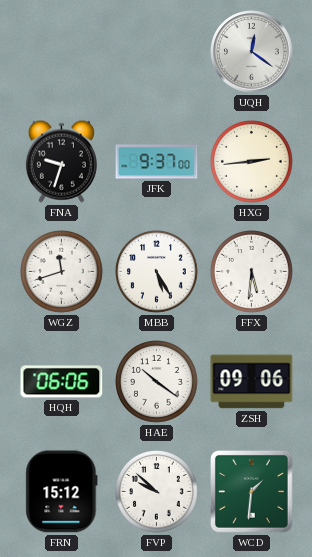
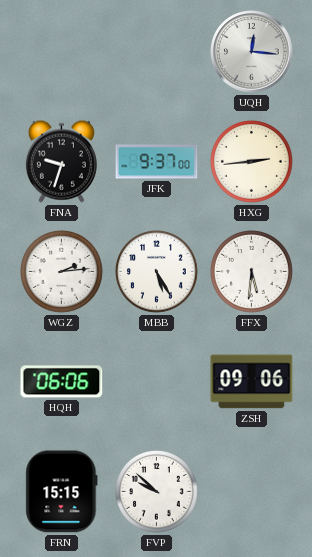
UQH: 12:21 -> 12:16
WGZ: 11:42 -> 2:14
HAE: 10:21 -> none
FRN: 15:12 -> 15:15
WCD: 1:31 -> none
